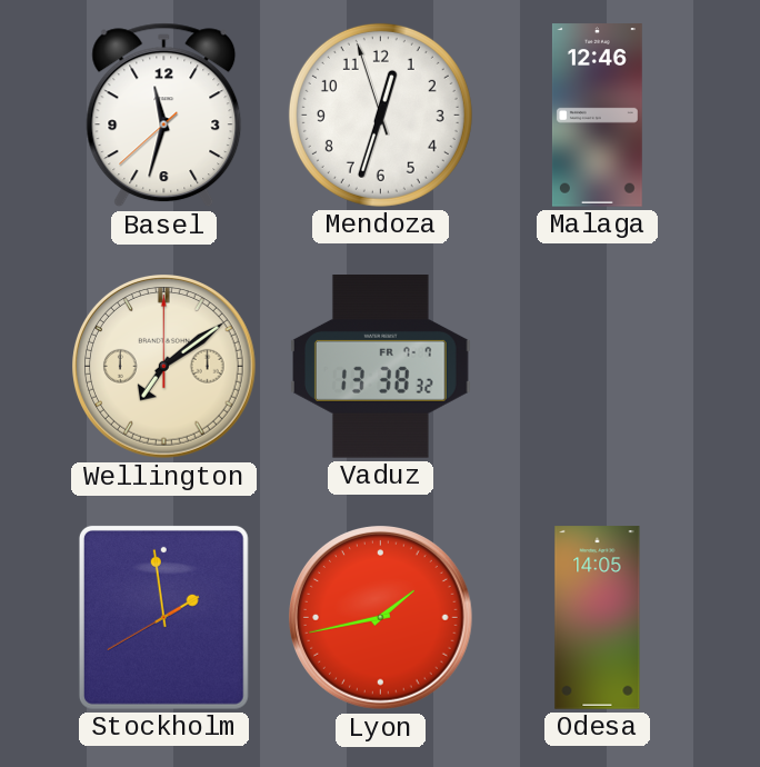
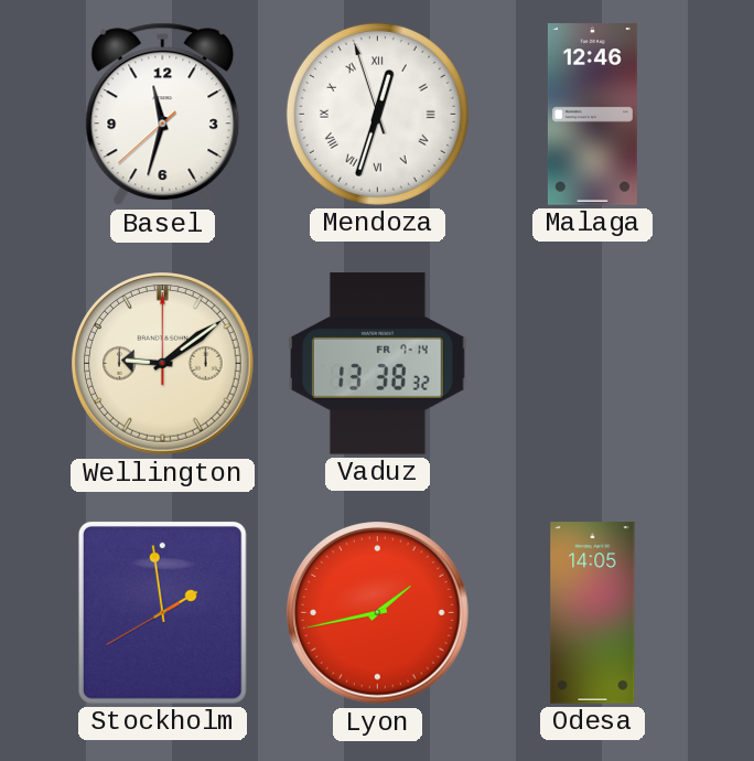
Mendoza numerals: Arabic -> Roman
Wellington: 7:09 -> 9:09
Vaduz date: FR 7-7 -> FR 7-14
